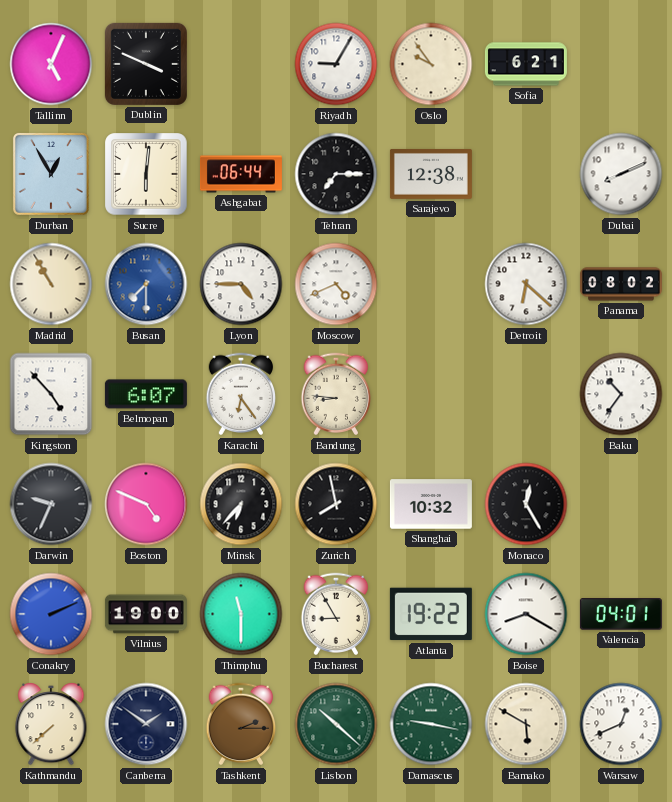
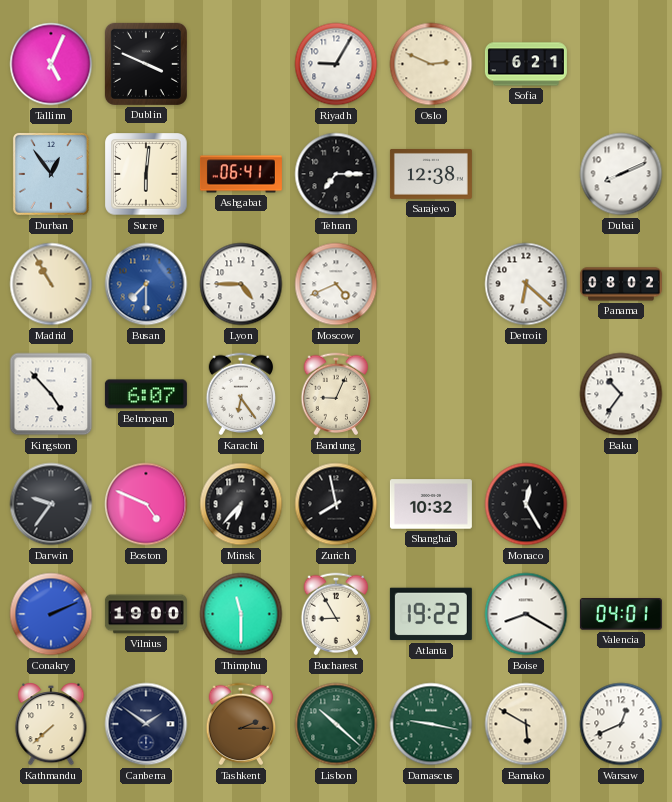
Oslo: 9:54 -> 2:49
Durban: 12:55 -> 12:54
Ashgabat: 06:44 -> 06:41
Bandung: 8:46 -> 9:04
Darwin: 9:34 -> 9:36
